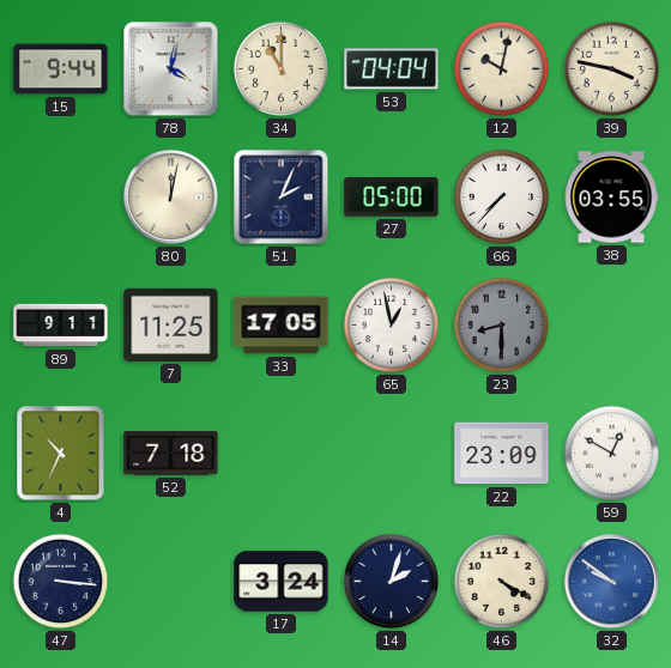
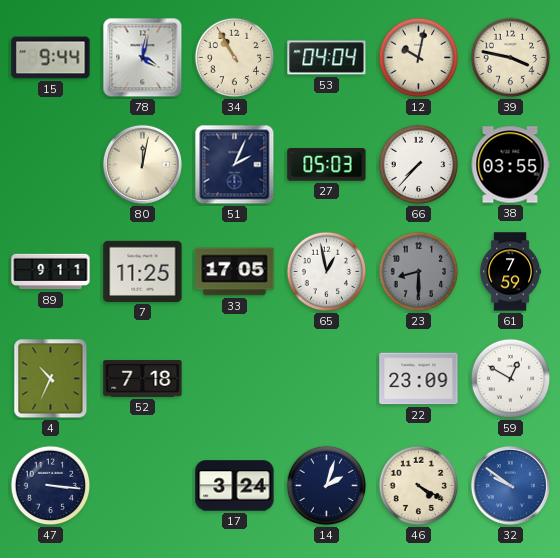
34: 11:00 -> 10:55
27: 05:00 -> 05:03
61: none -> 7:59
